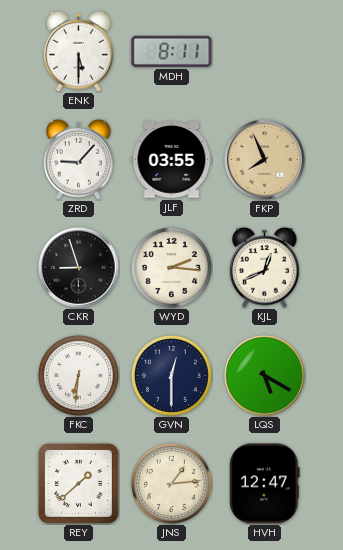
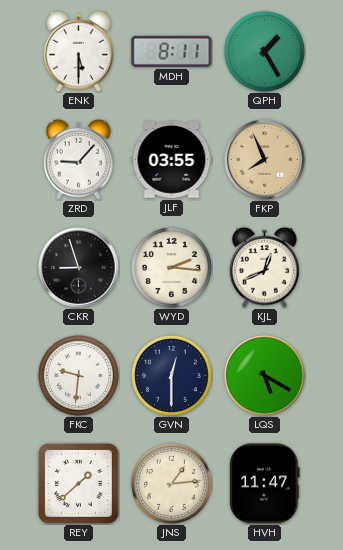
QPH: none -> 1:25
FKC: 6:31 -> 9:31
HVH: 12:47 -> 11:47
